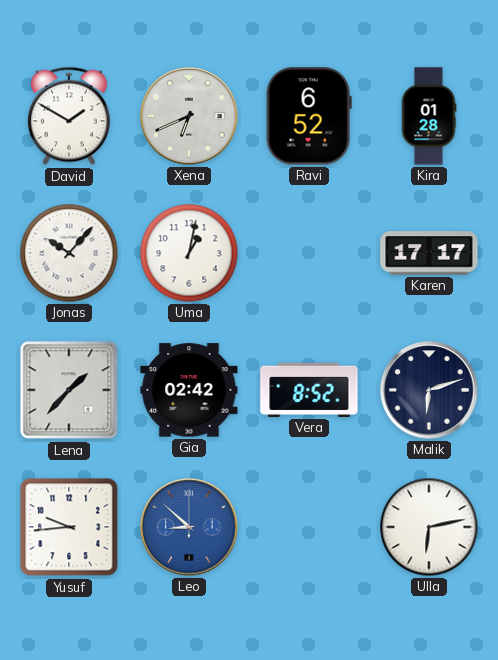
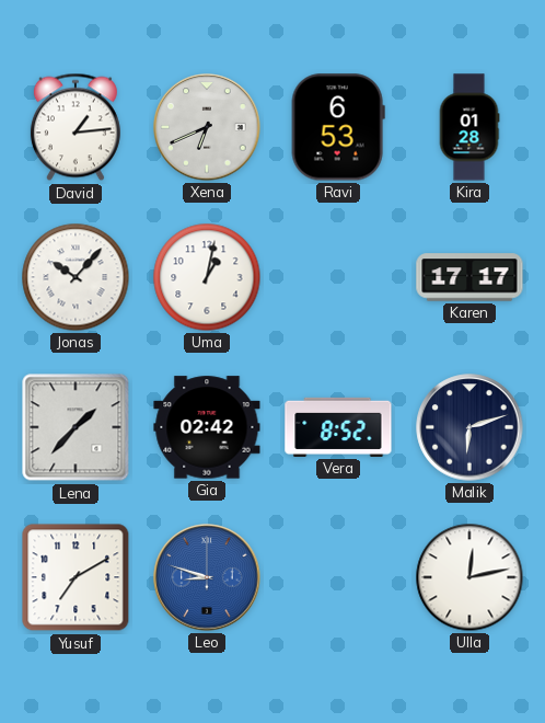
David: 1:50 -> 1:14
Ravi: 6:52 -> 6:53
Yusuf: 9:44 -> 7:10
Leo: 8:52 -> 8:48
Ulla: 6:13 -> 12:13
